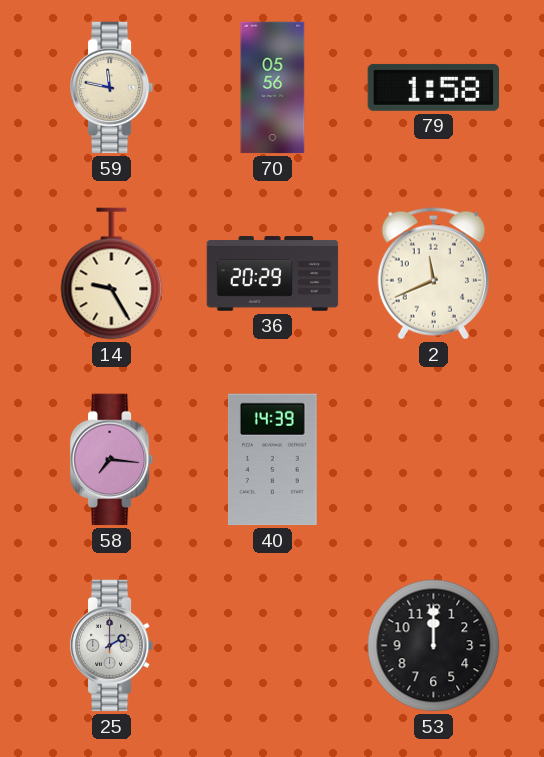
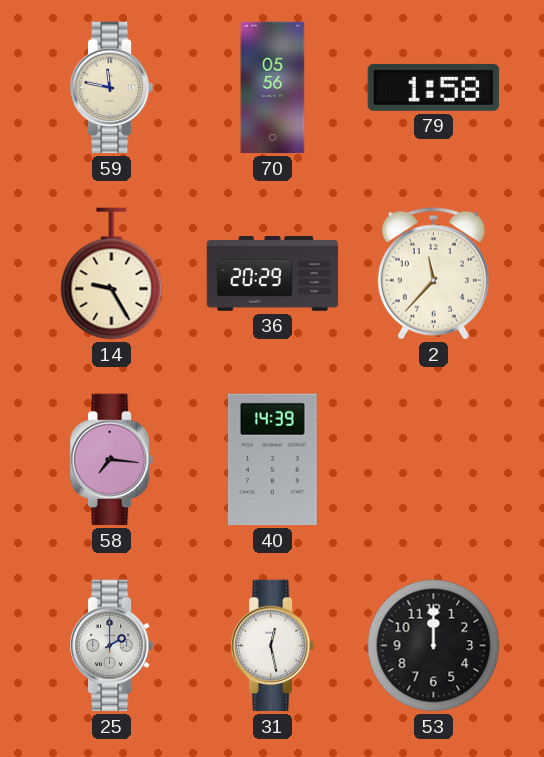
2: 11:41 -> 11:37
31: none -> 12:28
